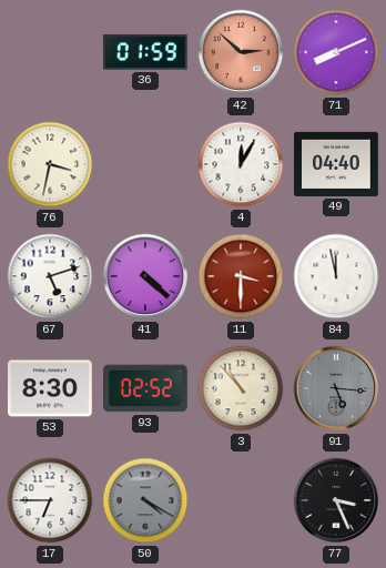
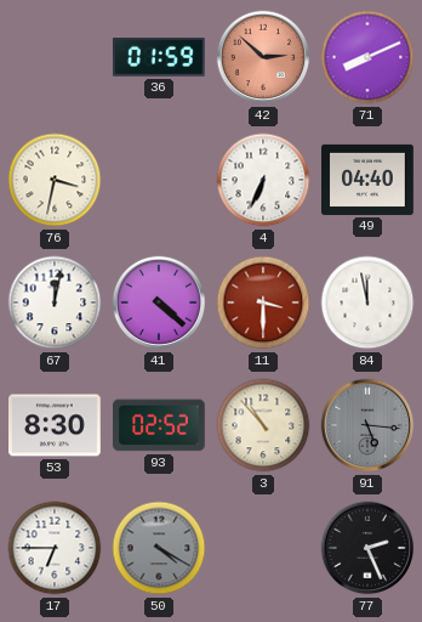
4: 12:05 -> 6:34
67: 5:12 -> 12:02
77: 3:26 -> 2:26
